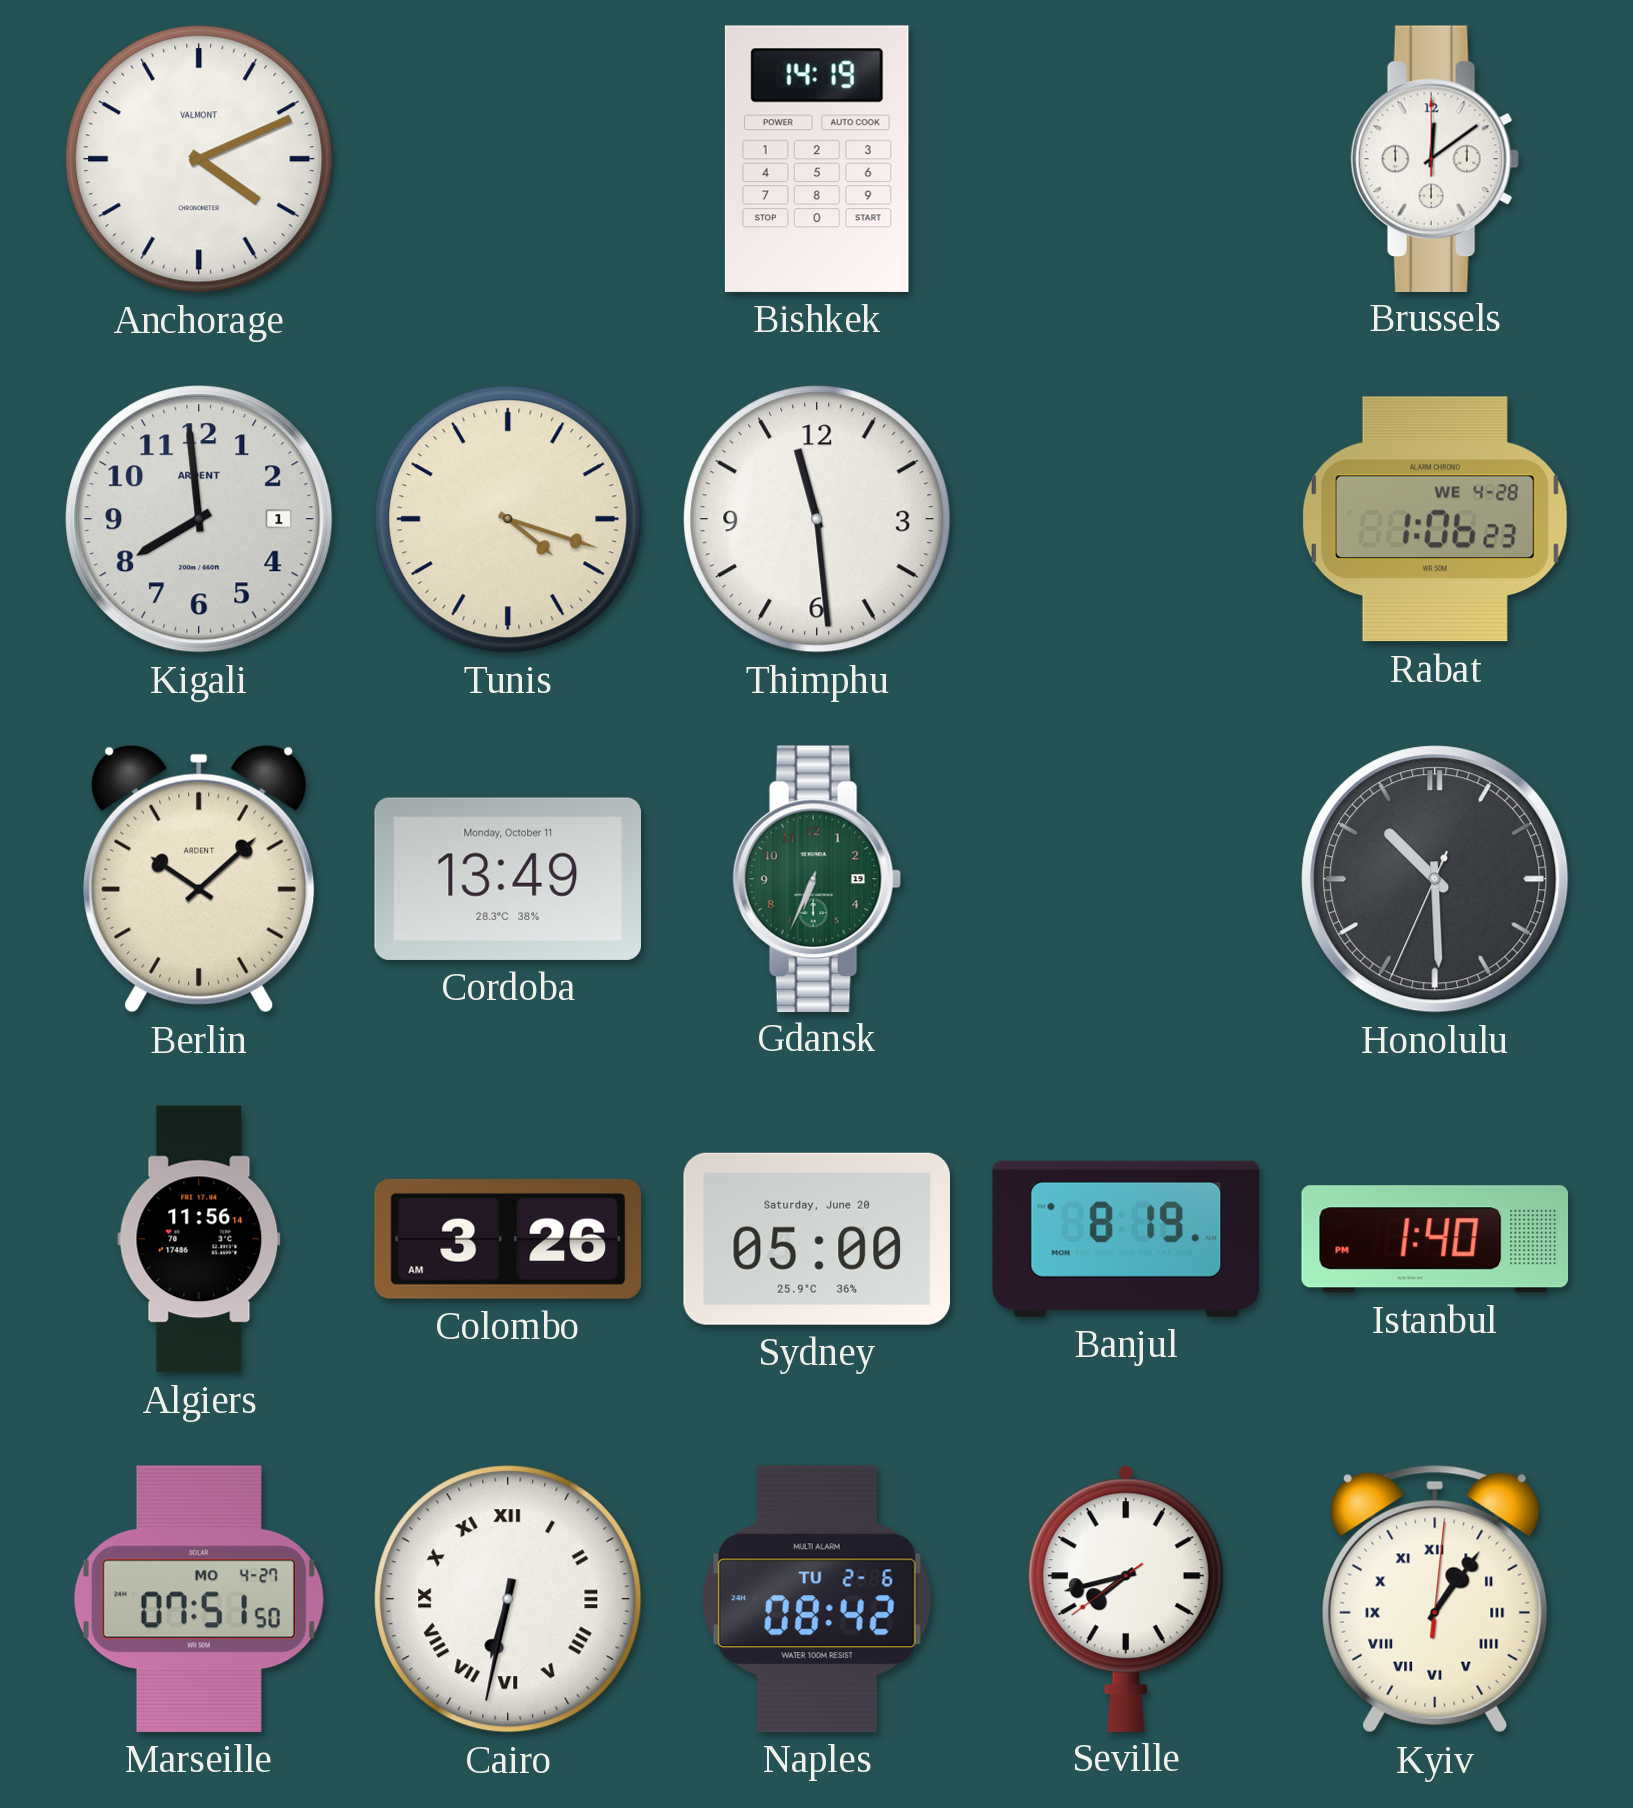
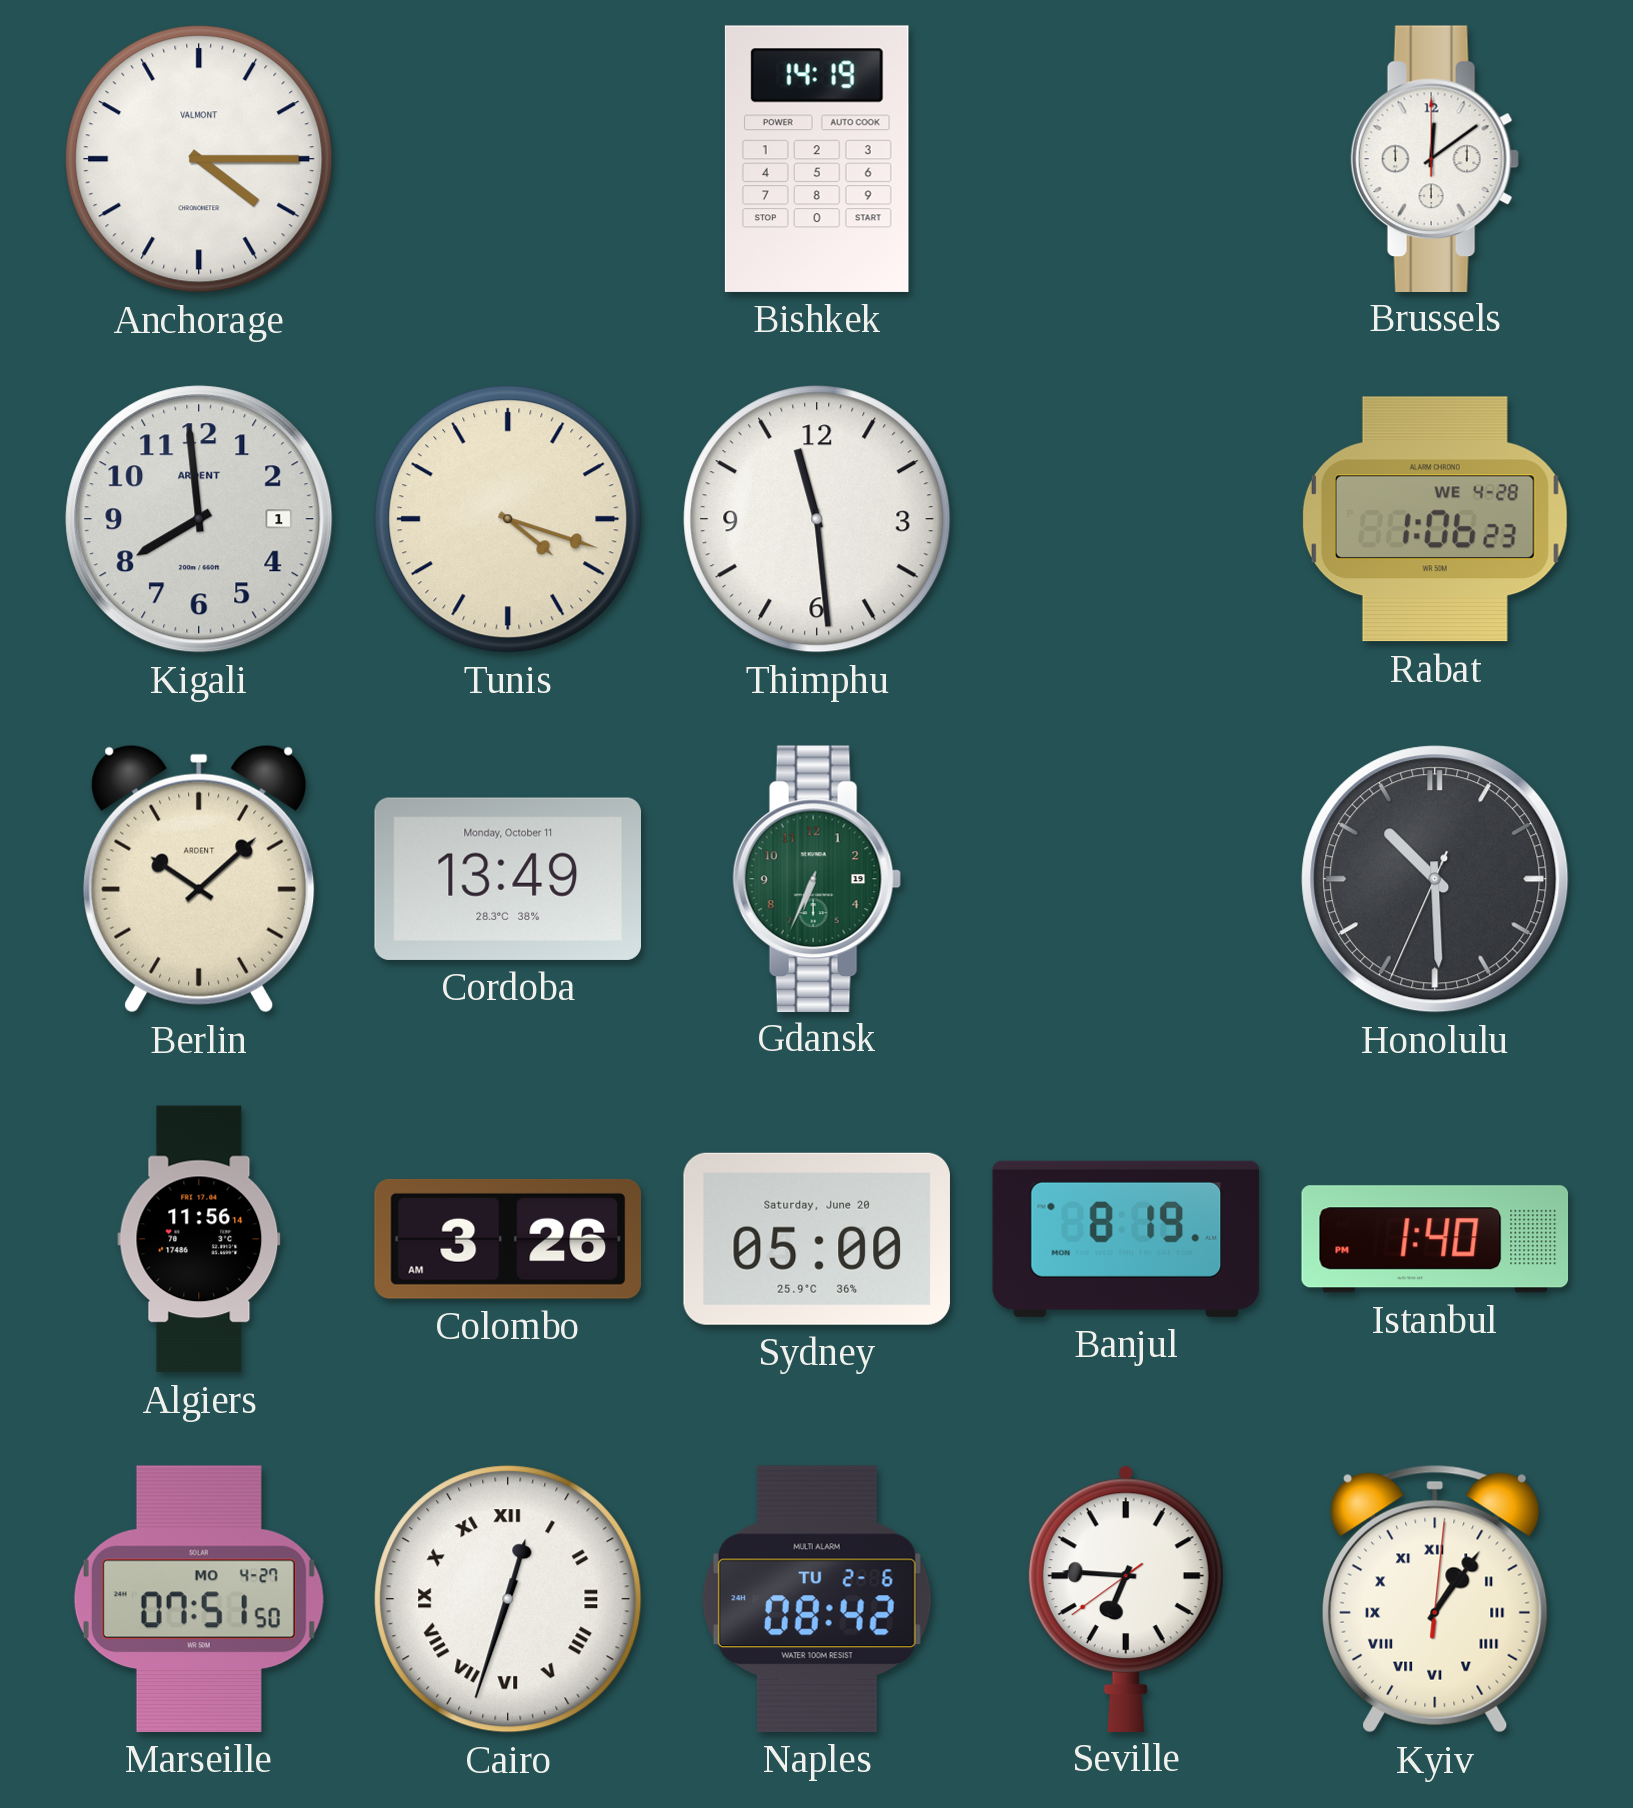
Anchorage: 4:11 -> 4:15
Cairo: 6:32 -> 12:33
Seville: 7:42 -> 6:45
